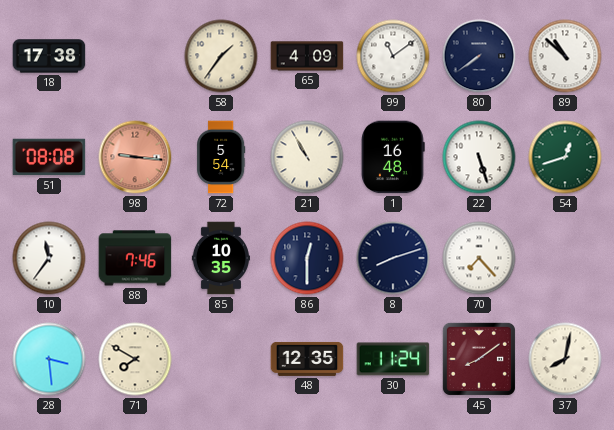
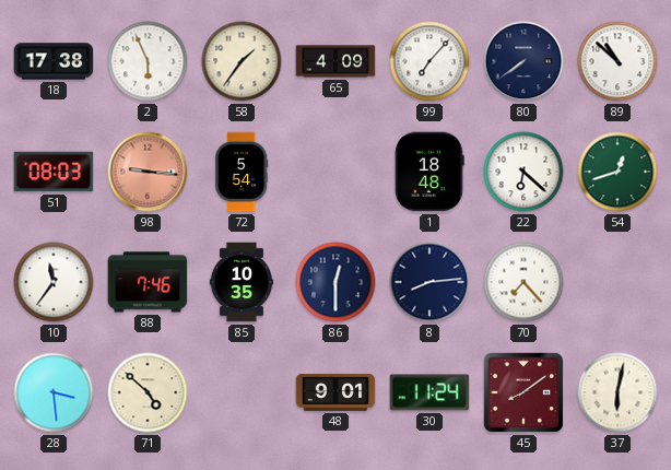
2: none -> 5:56
99: 11:09 -> 7:07
51: 08:08 -> 08:03
21: 10:55 -> none
1: 16:48 -> 18:48
22: 5:27 -> 6:22
8: 8:12 -> 8:14
71: 7:50 -> 4:52
48: 12:35 -> 9:01
37: 8:02 -> 6:02
